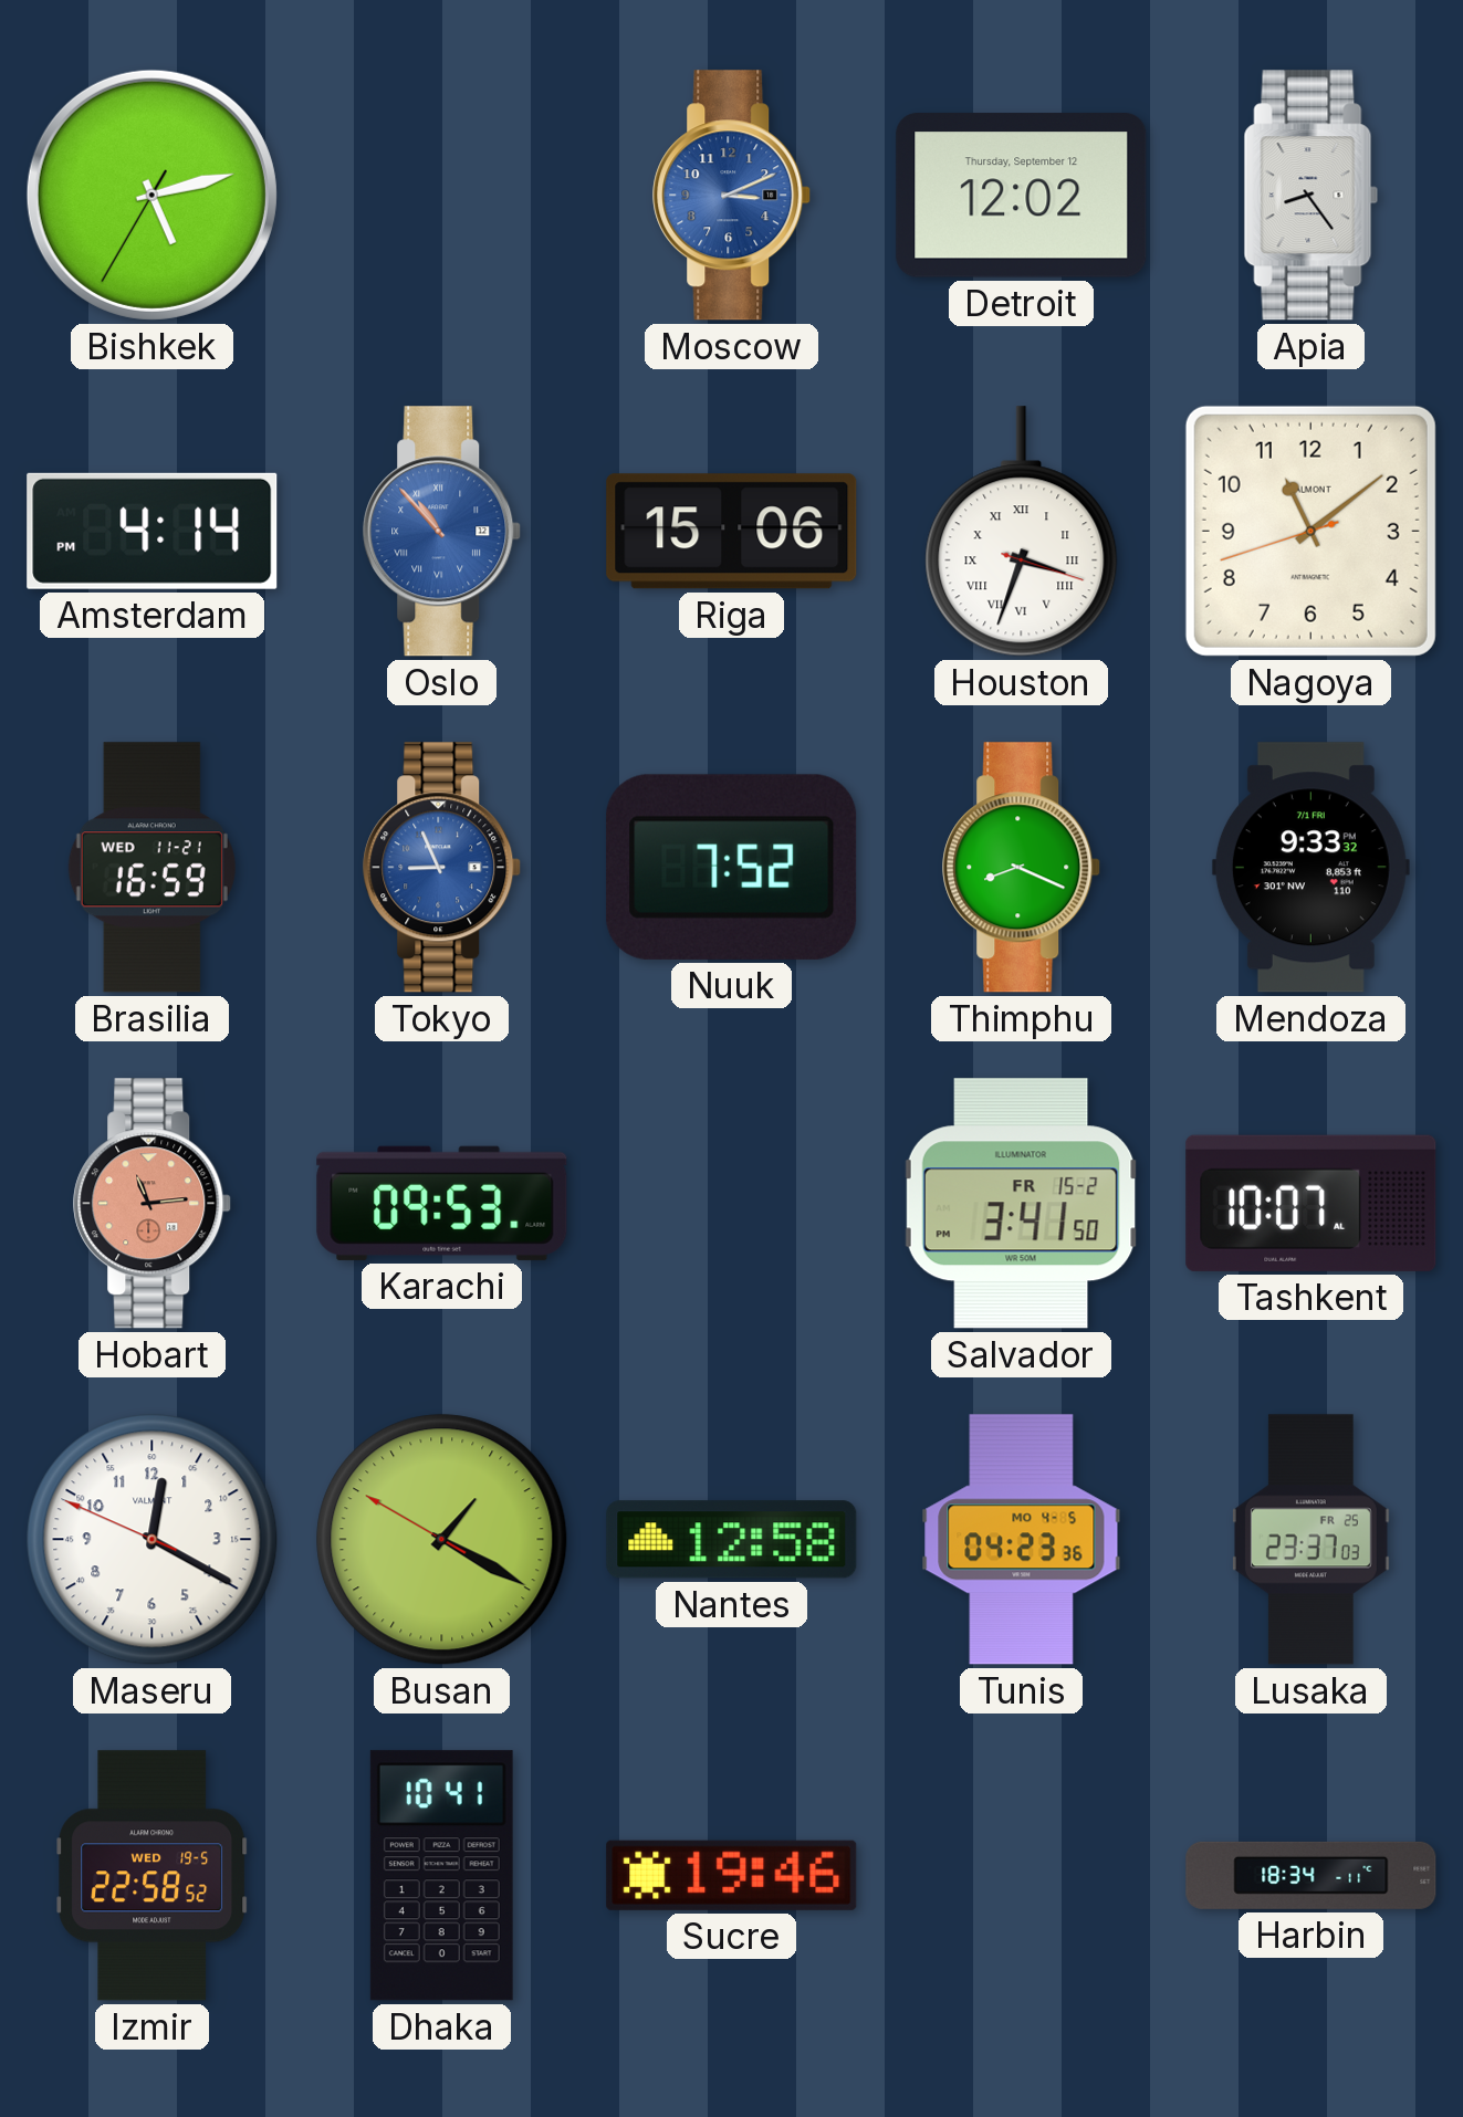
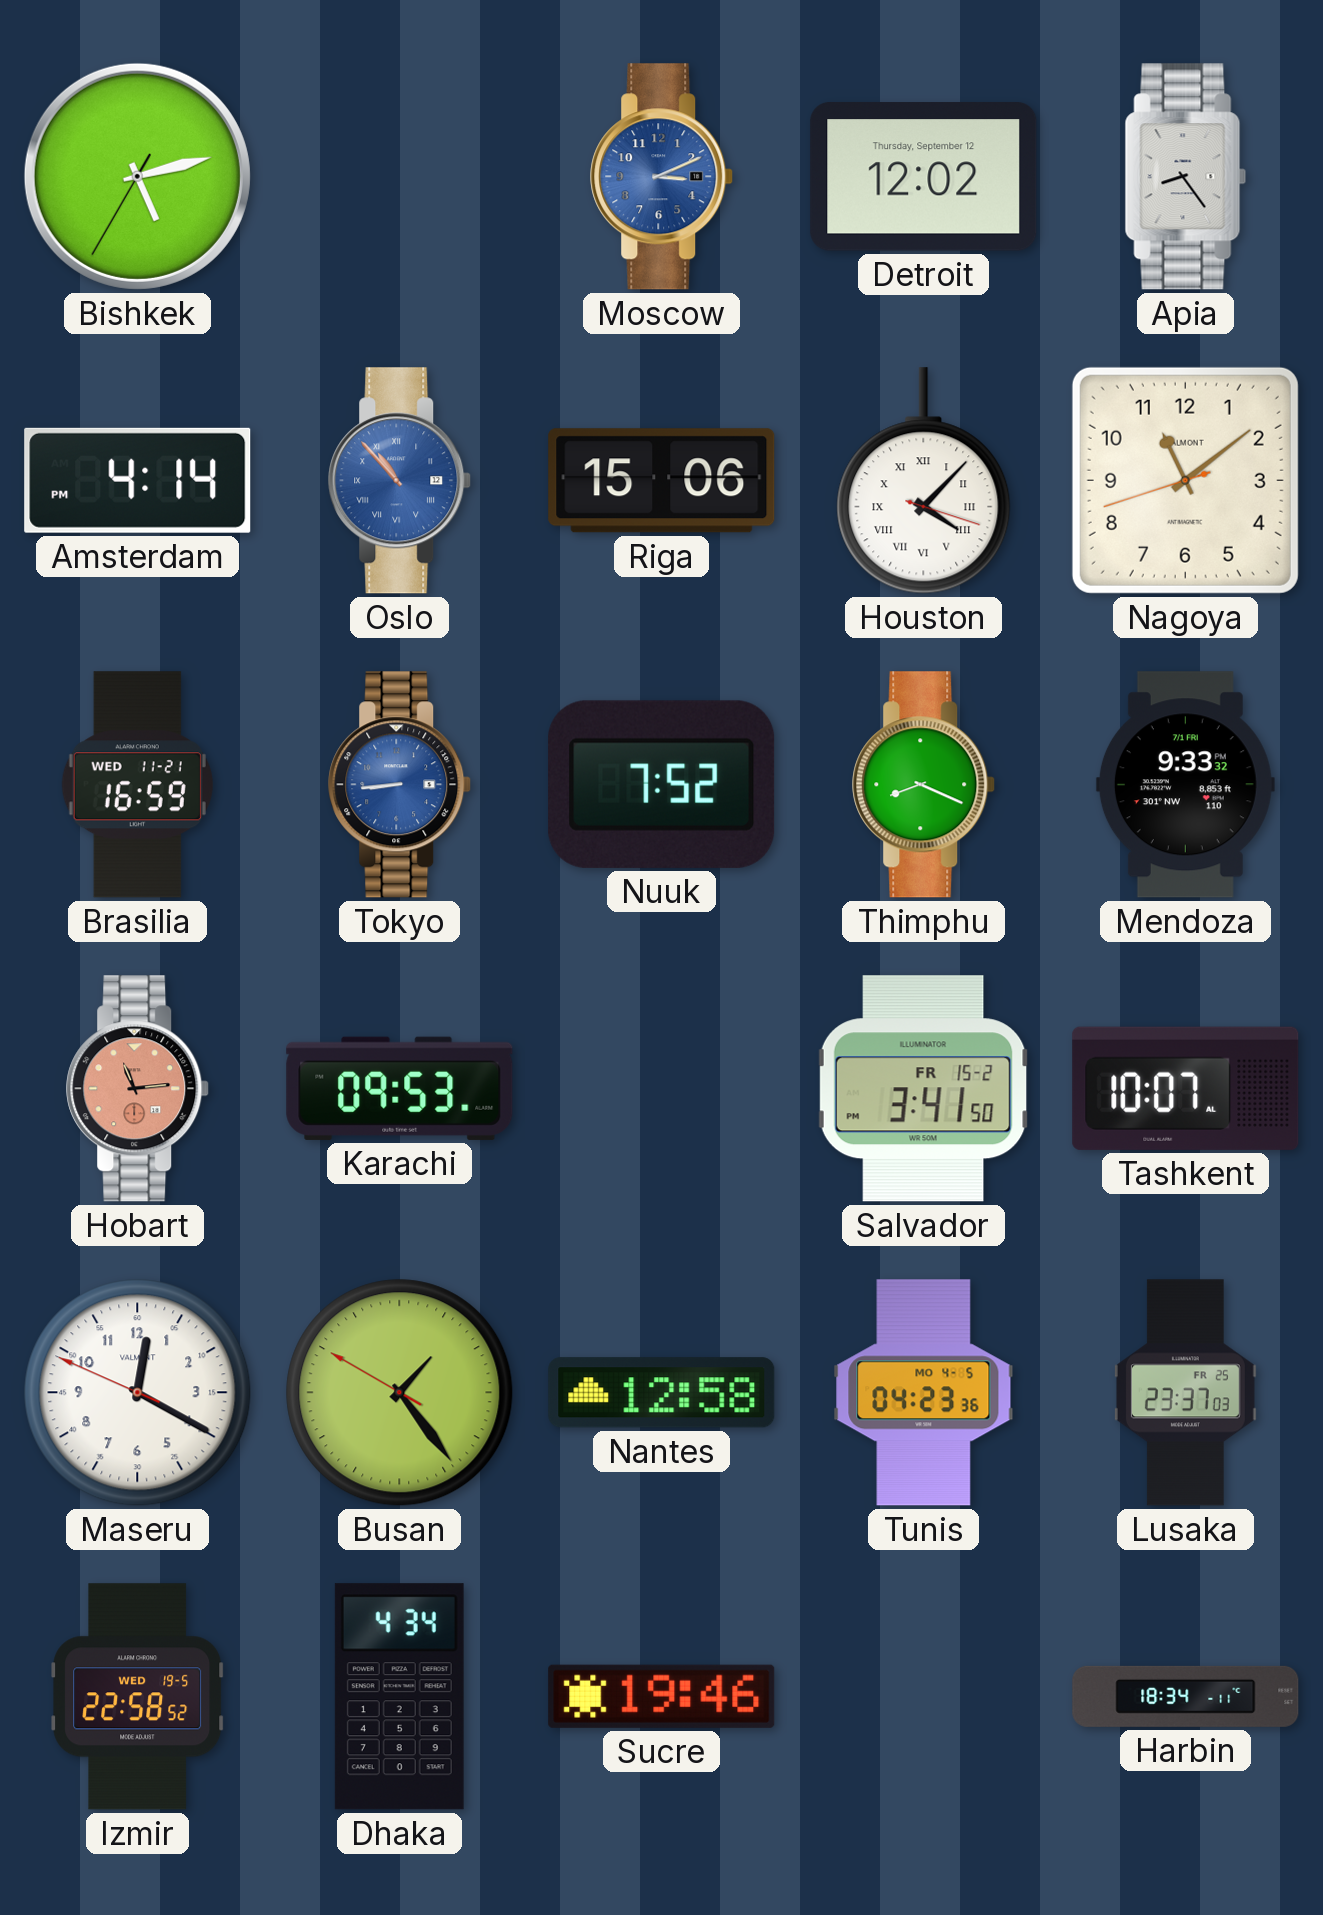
Houston: 3:33 -> 4:07
Tokyo: 8:56 -> 8:44
Busan: 1:19 -> 1:23
Dhaka: 10:41 -> 4:34
